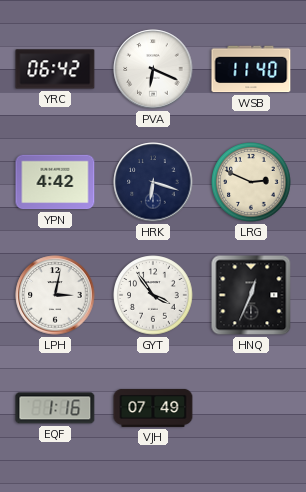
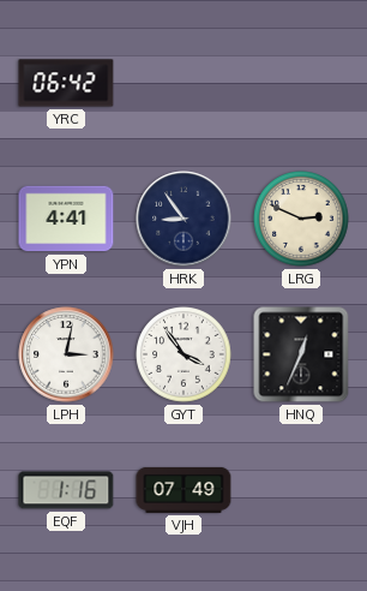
PVA: 6:19 -> none
WSB: 11:40 -> none
YPN: 4:42 -> 4:41
HRK: 6:18 -> 8:54
